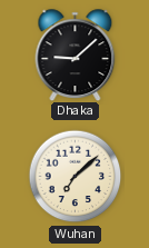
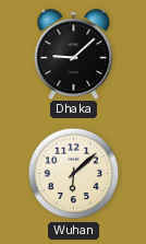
Wuhan: 7:08 -> 6:08
